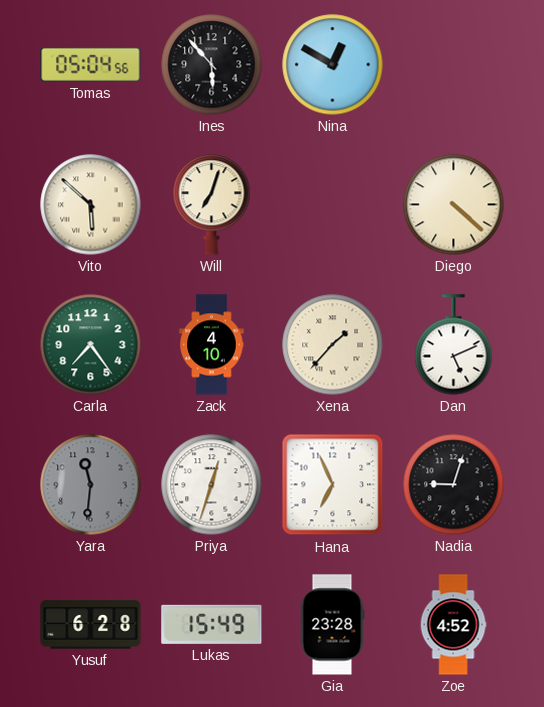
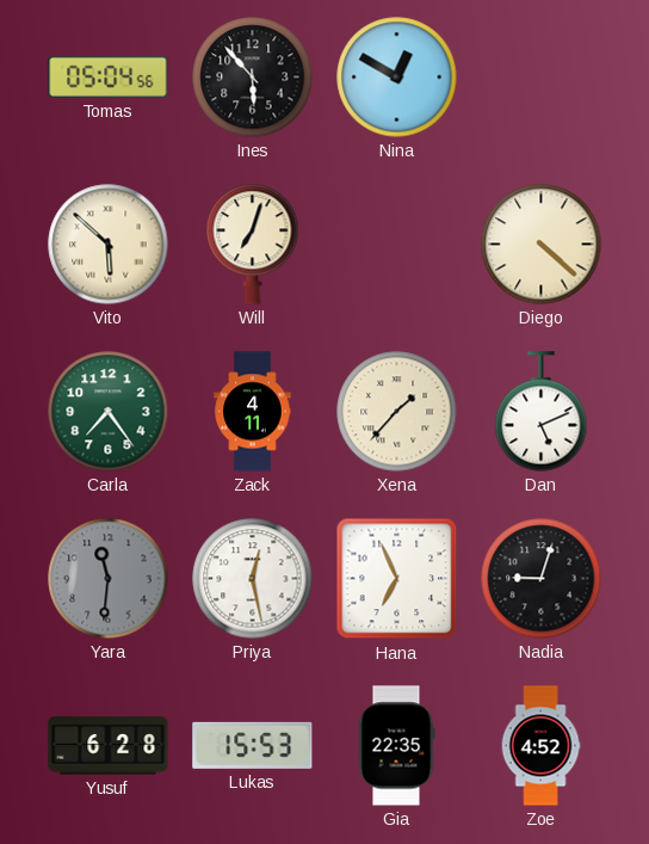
Zack: 4:10 -> 4:11
Priya: 12:33 -> 12:28
Lukas: 15:49 -> 15:53
Gia: 23:28 -> 22:35
